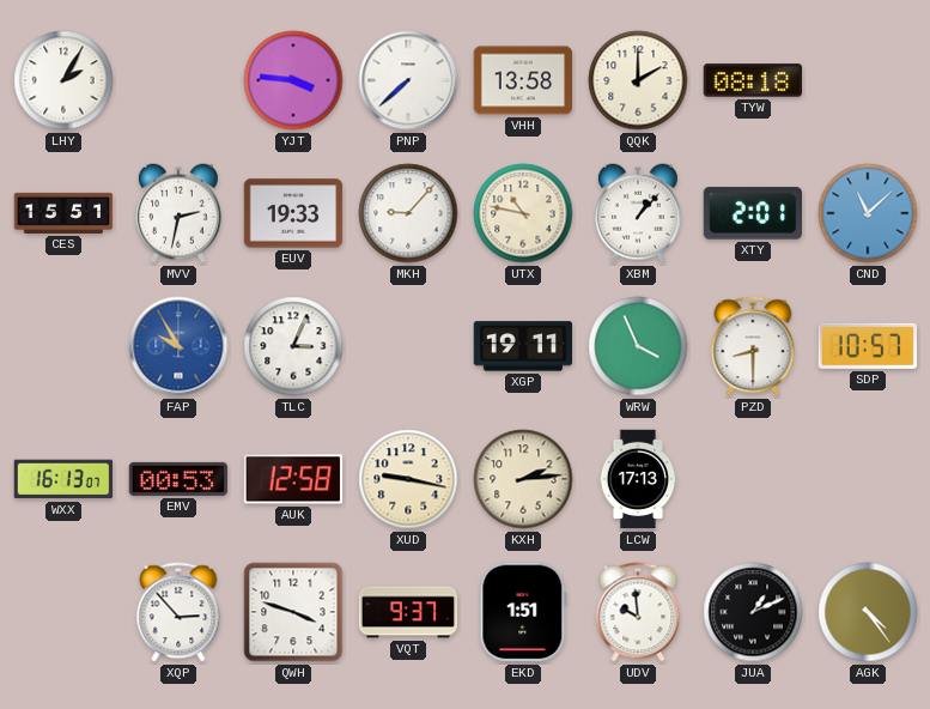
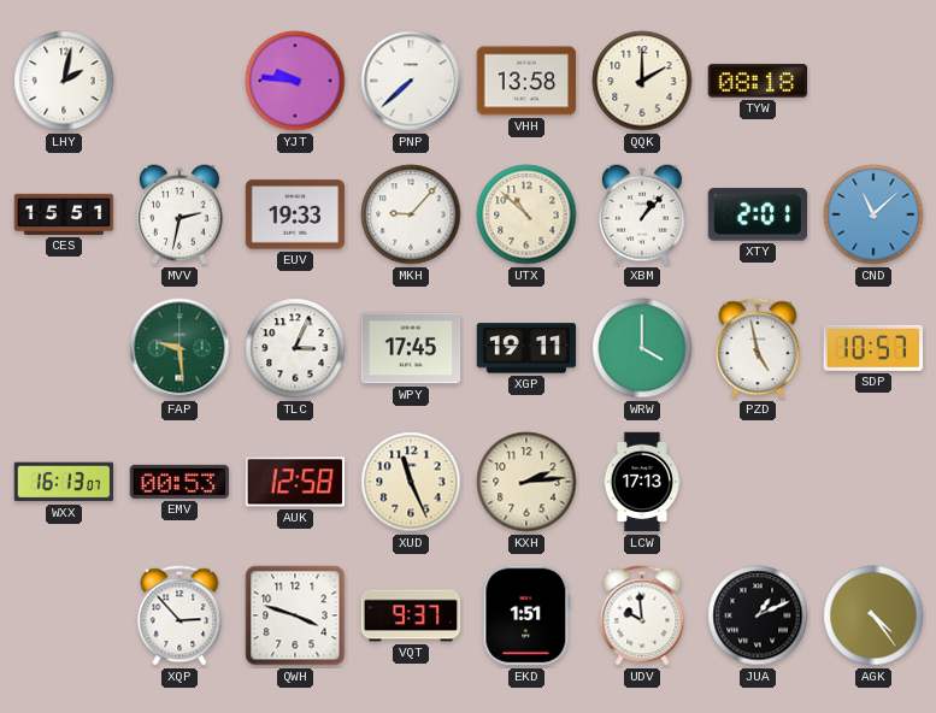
LHY: 2:05 -> 2:02
YJT: 3:46 -> 9:46
UTX: 10:47 -> 10:52
FAP: 9:55 -> 9:29
FAP dial: blue -> green
WPY: none -> 17:45
WRW: 3:56 -> 4:00
PZD: 8:30 -> 4:58
XUD: 9:17 -> 11:26
